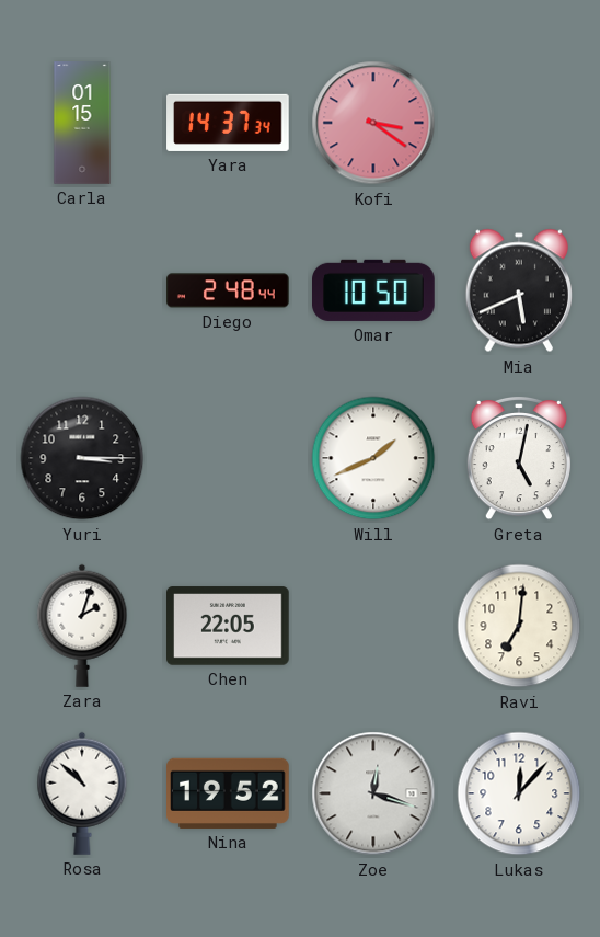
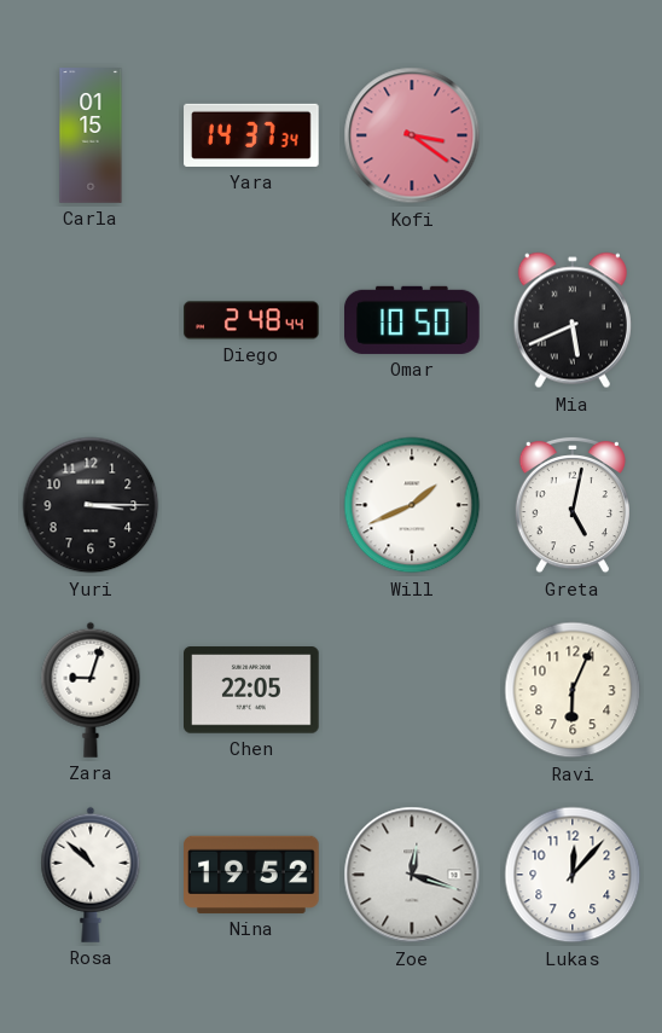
Zara: 2:03 -> 9:03
Ravi: 7:01 -> 6:04
